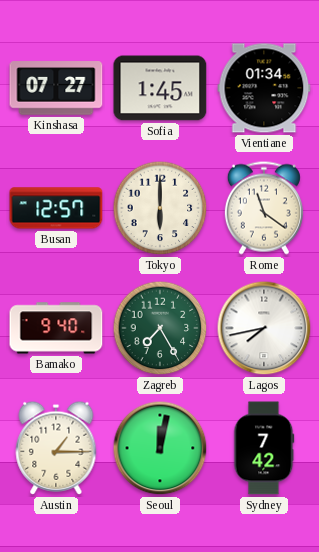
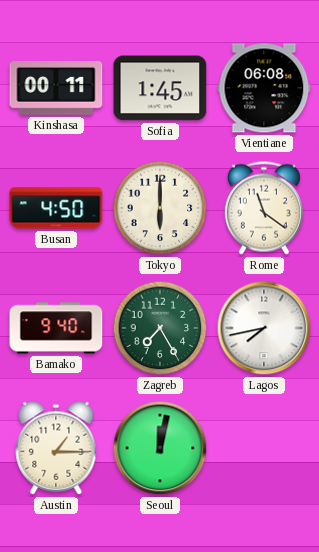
Kinshasa: 07:27 -> 00:11
Vientiane: 01:34 -> 06:08
Busan: 12:57 -> 4:50
Sydney: 7:42 -> none
